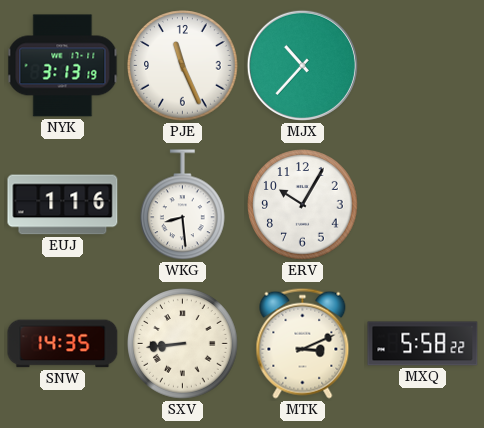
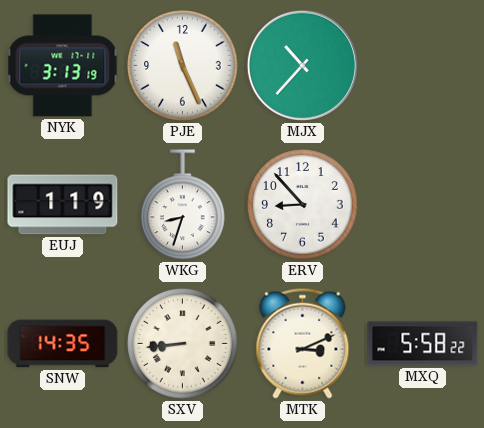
EUJ: 1:16 -> 1:19
WKG: 8:29 -> 8:33
ERV: 10:05 -> 8:53
